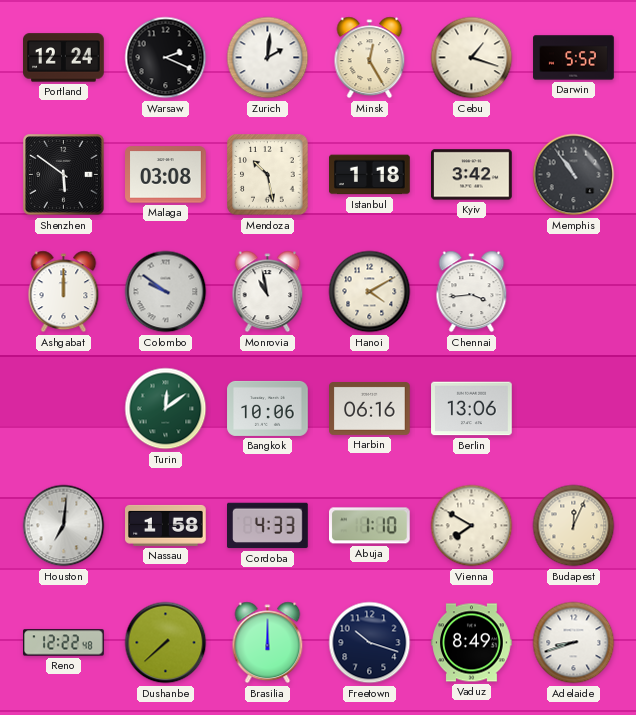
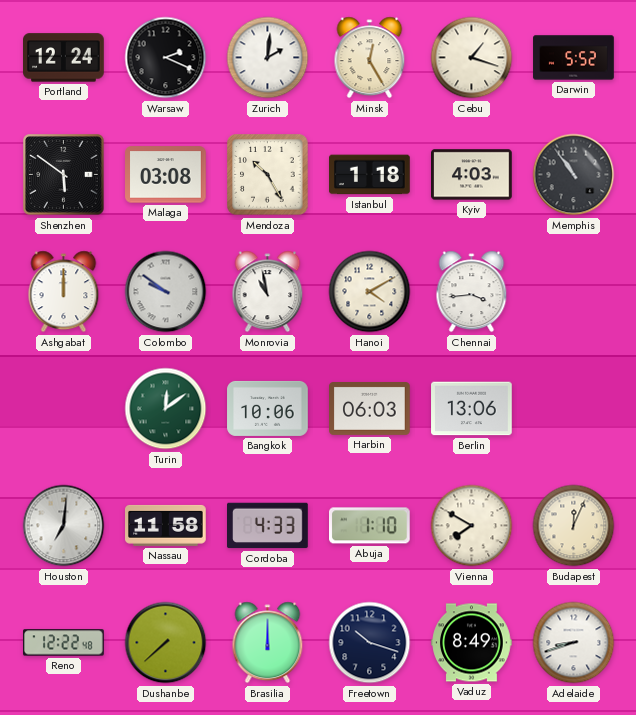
Mendoza: 10:28 -> 10:25
Kyiv: 3:42 -> 4:03
Harbin: 06:16 -> 06:03
Nassau: 1:58 -> 11:58
